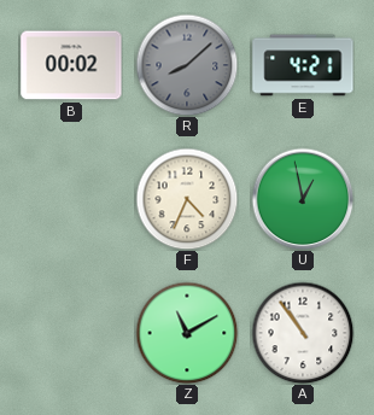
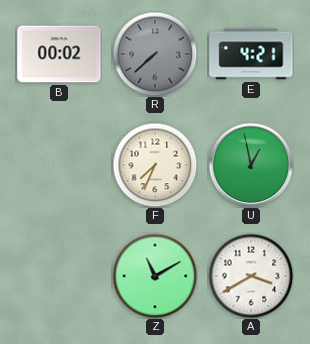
R: 8:08 -> 7:38
F: 4:34 -> 7:34
A: 10:54 -> 3:40
